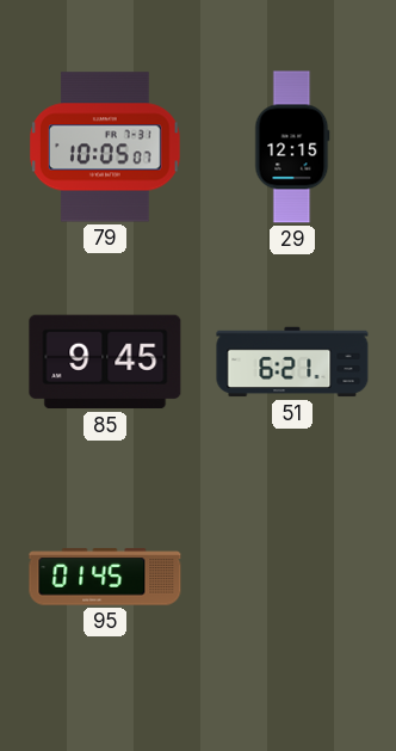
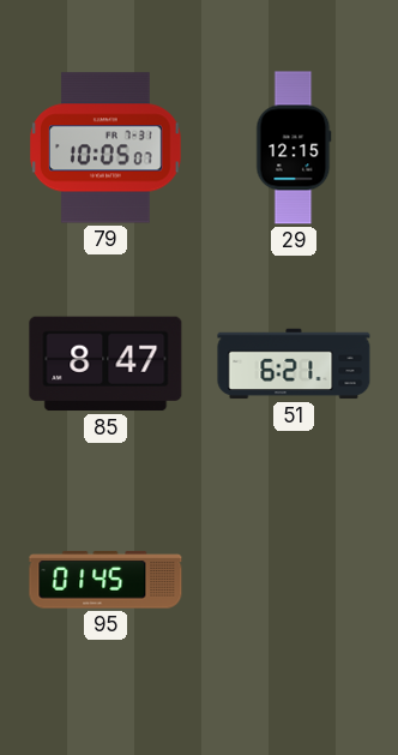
85: 9:45 -> 8:47
